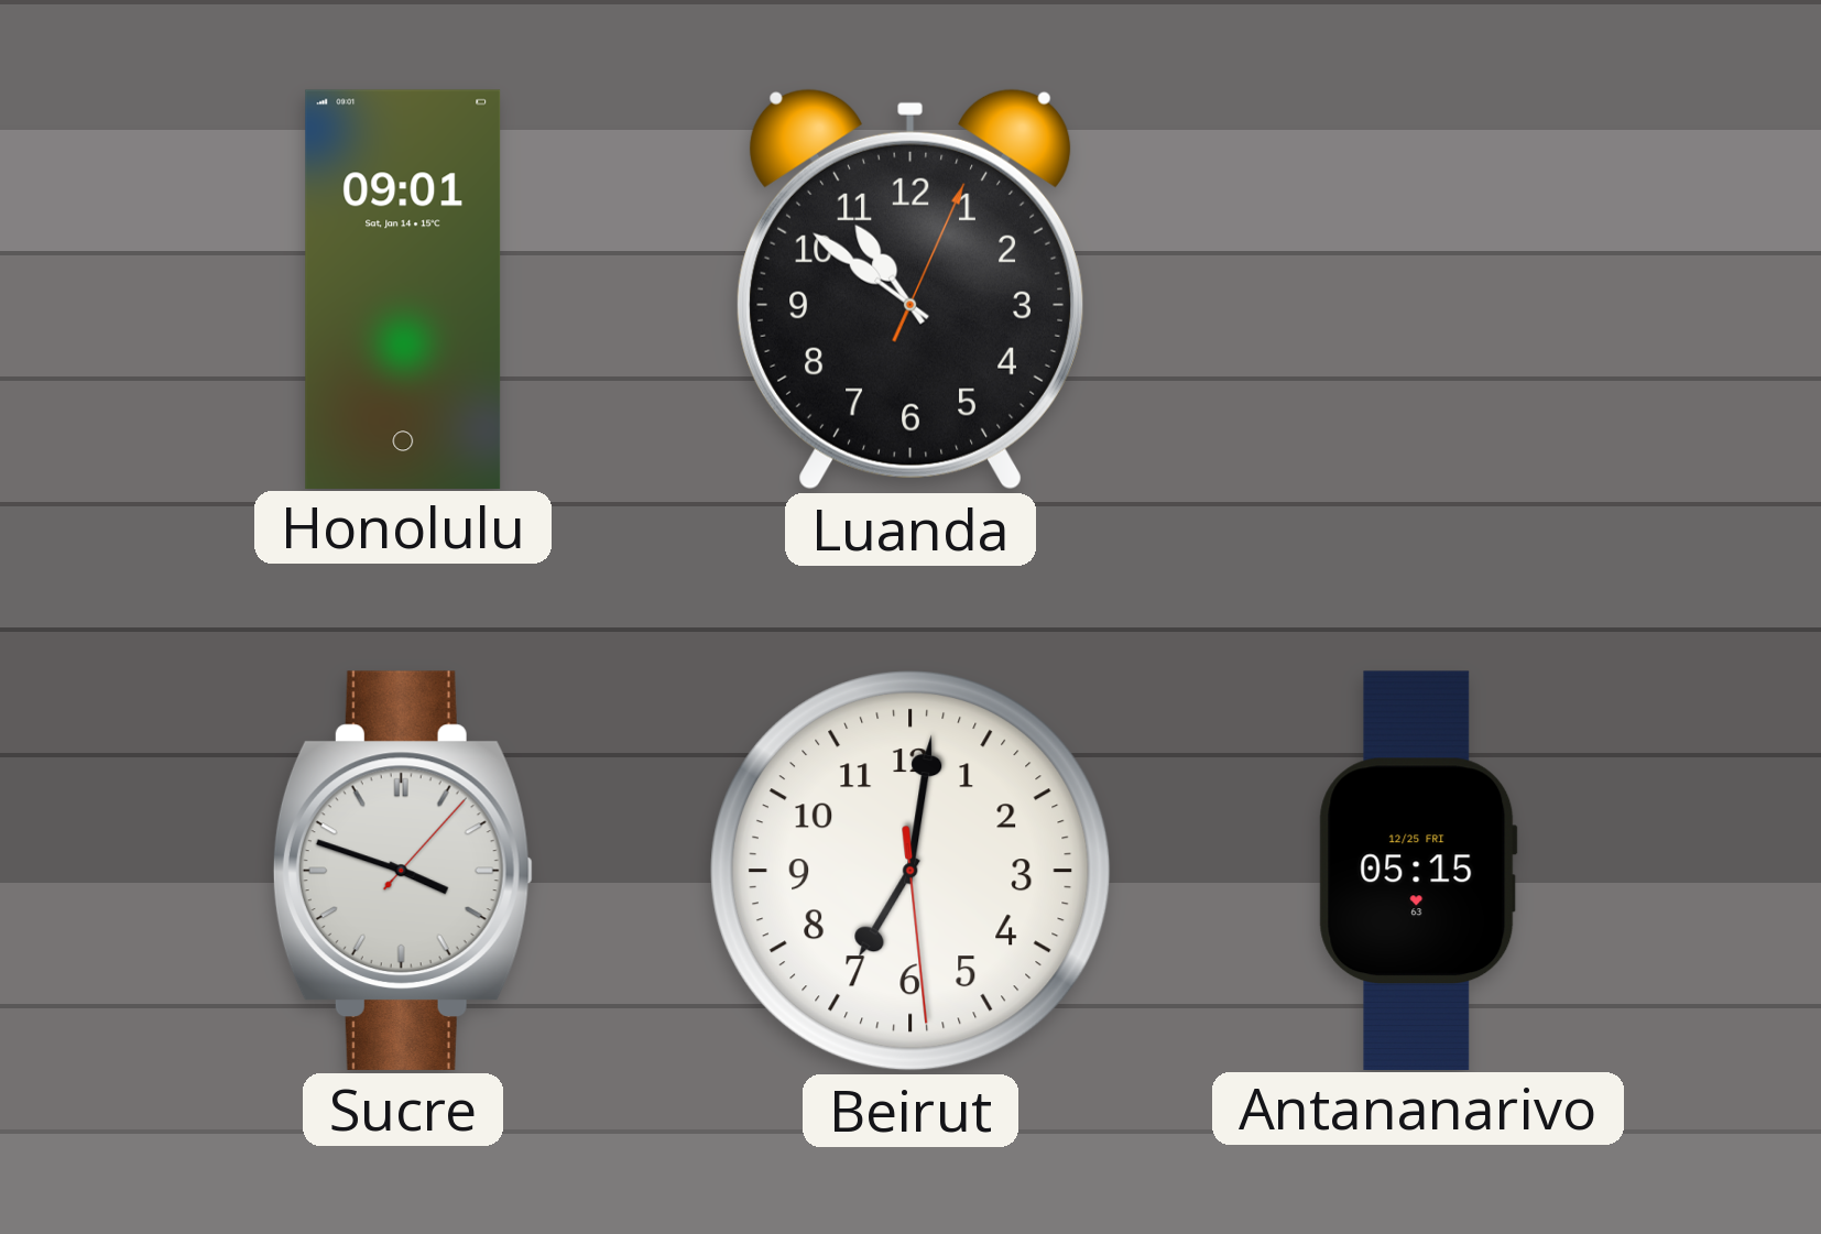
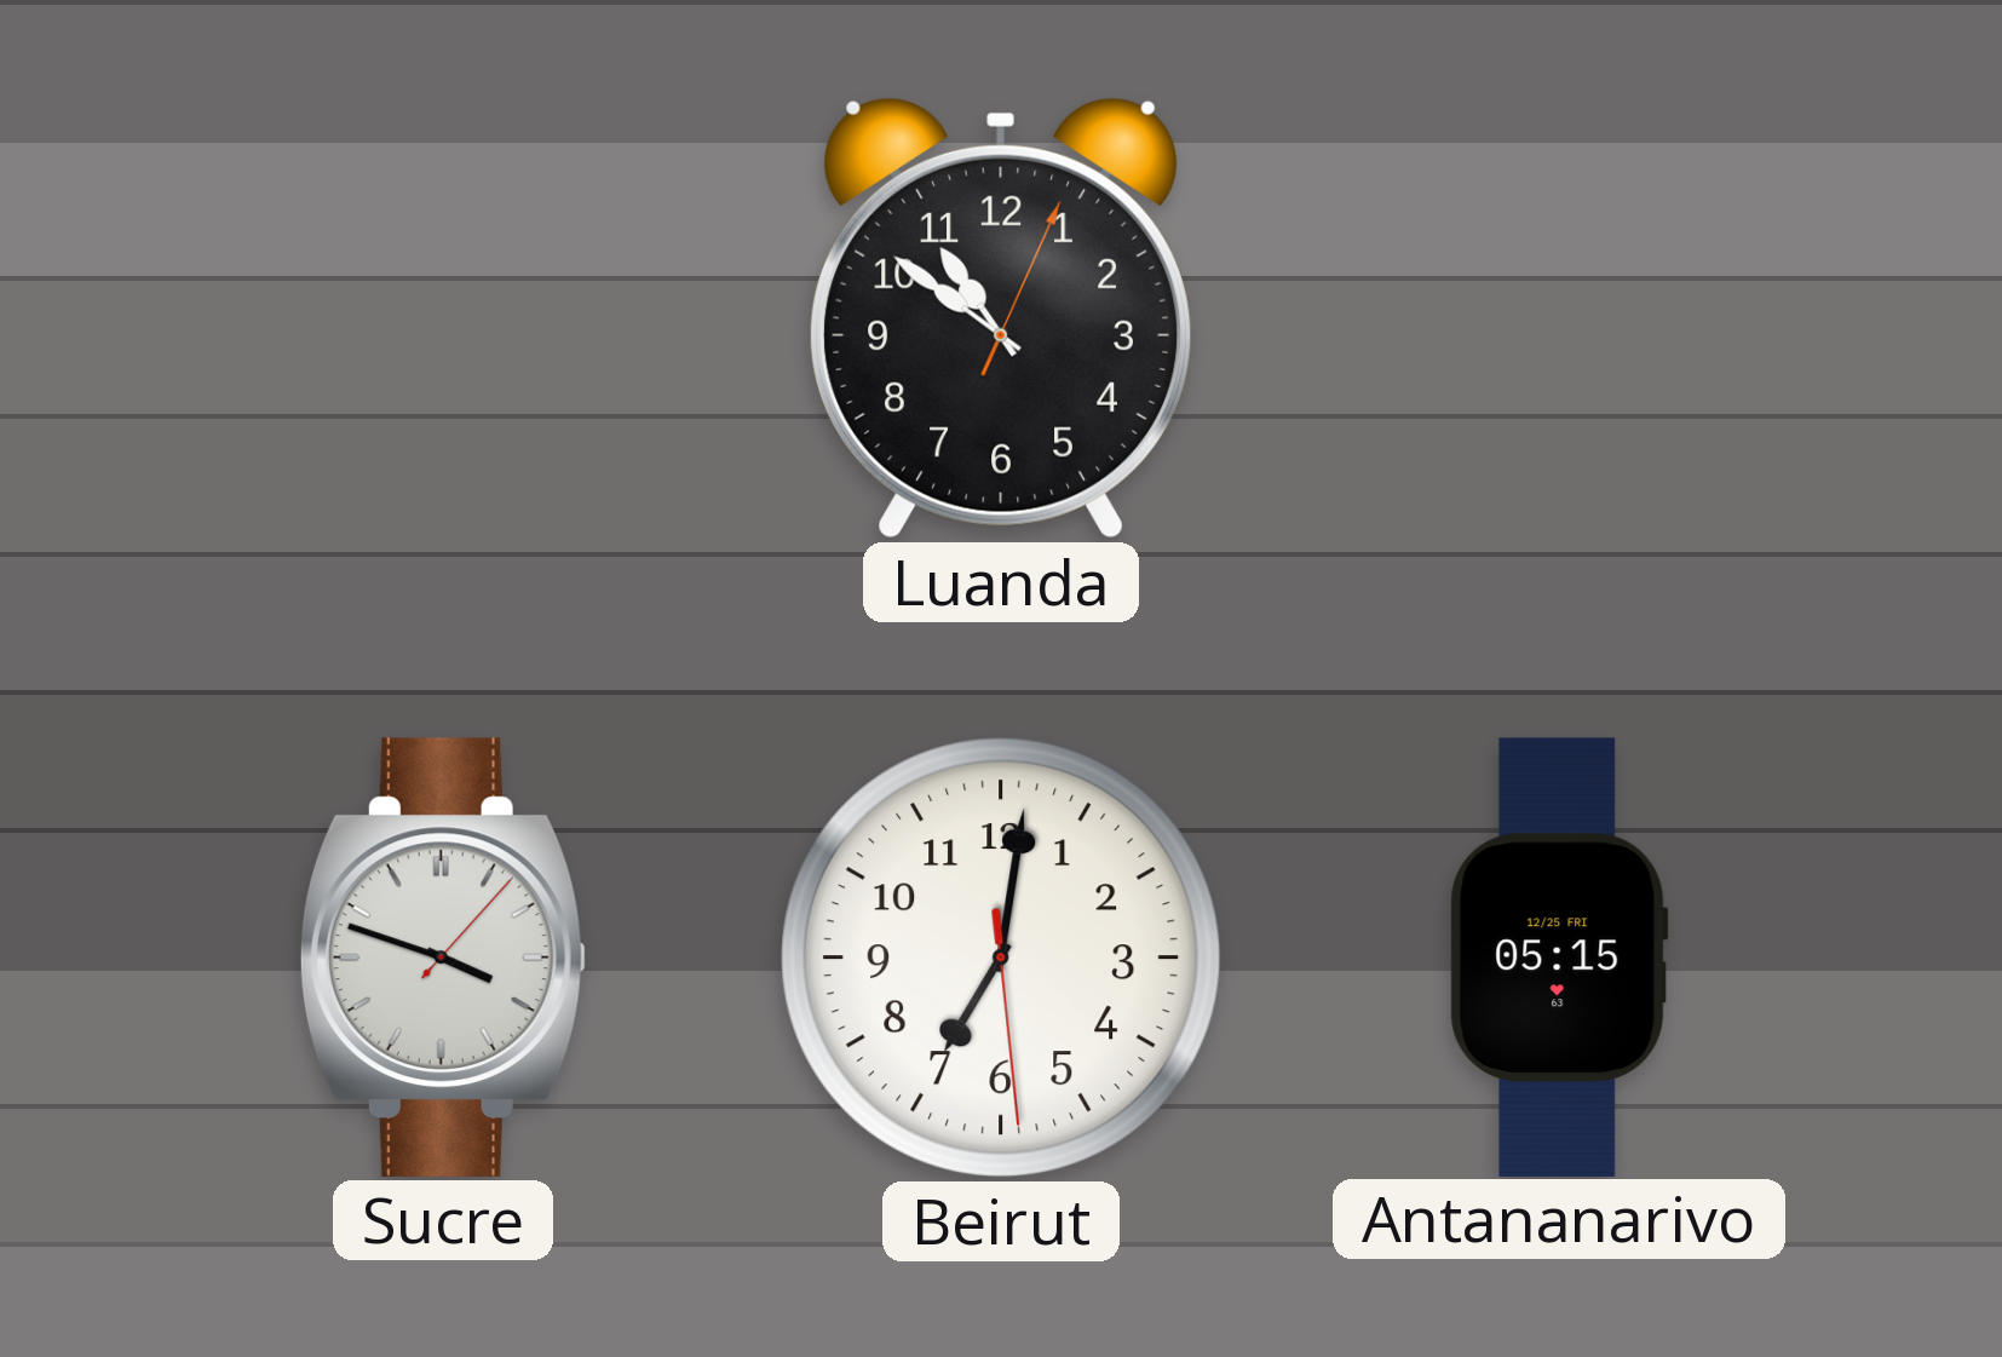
Honolulu: 09:01 -> none
